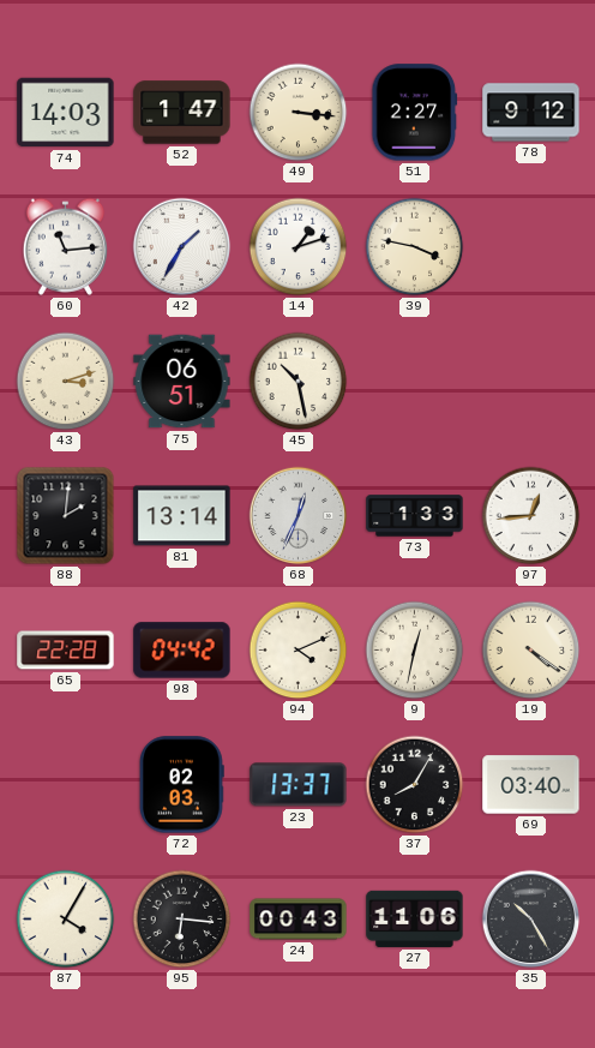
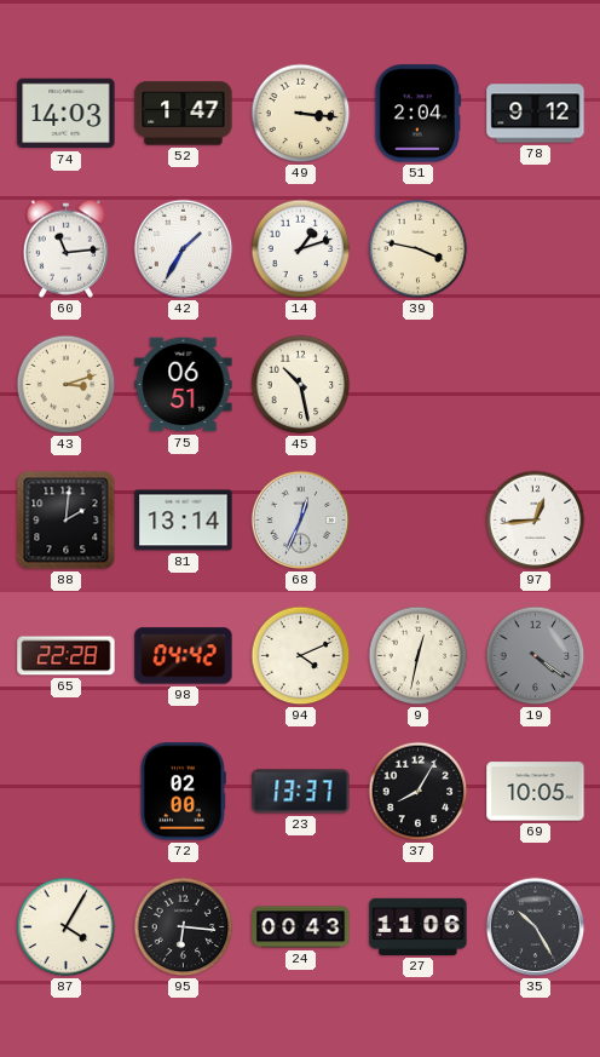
51: 2:27 -> 2:04
73: 1:33 -> none
19 dial: cream -> grey
72: 02:03 -> 02:00
69: 03:40 -> 10:05
